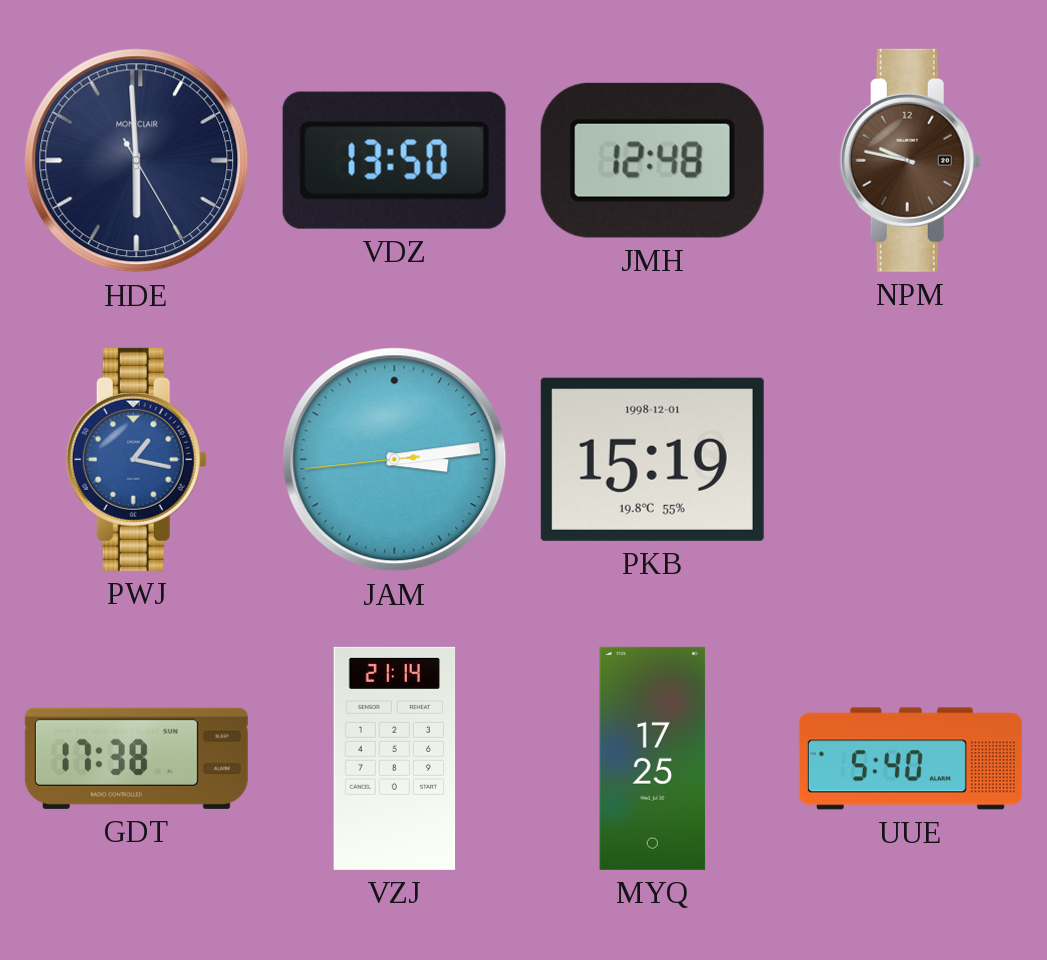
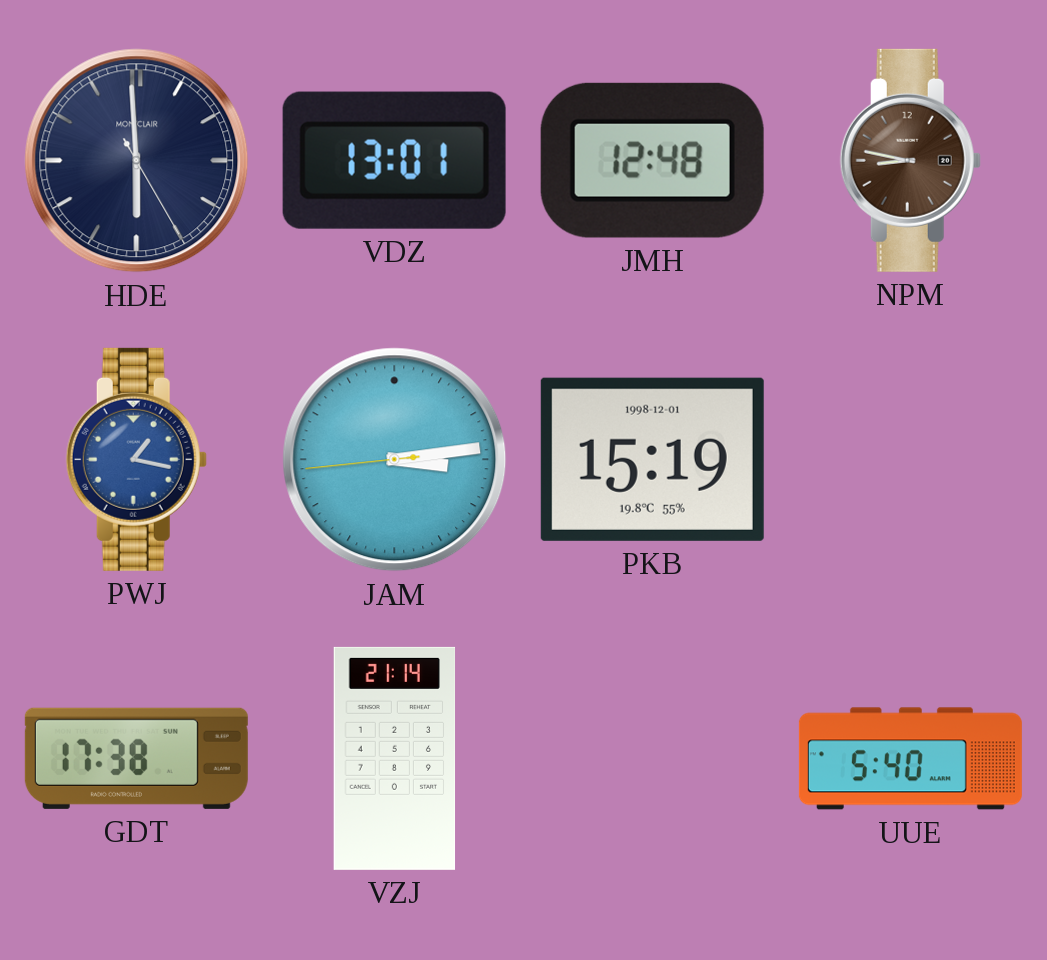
VDZ: 13:50 -> 13:01
NPM: 9:47 -> 8:47
MYQ: 17:25 -> none
